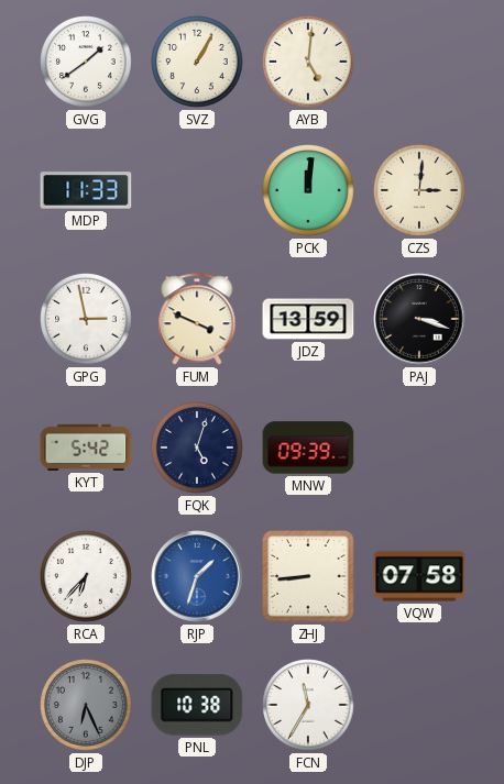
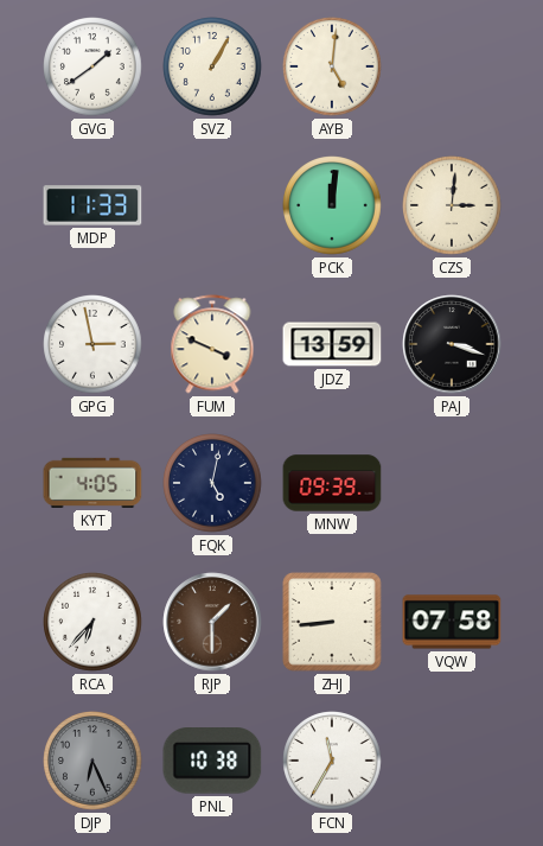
KYT: 5:42 -> 4:05
FQK: 5:03 -> 5:02
RJP: 1:33 -> 1:30
RJP dial: blue -> brown
